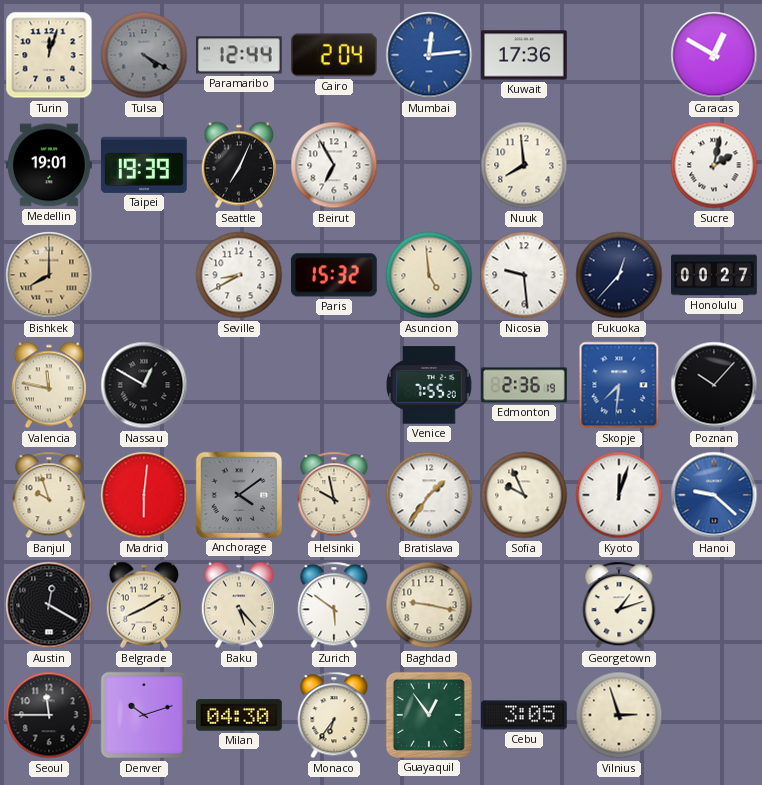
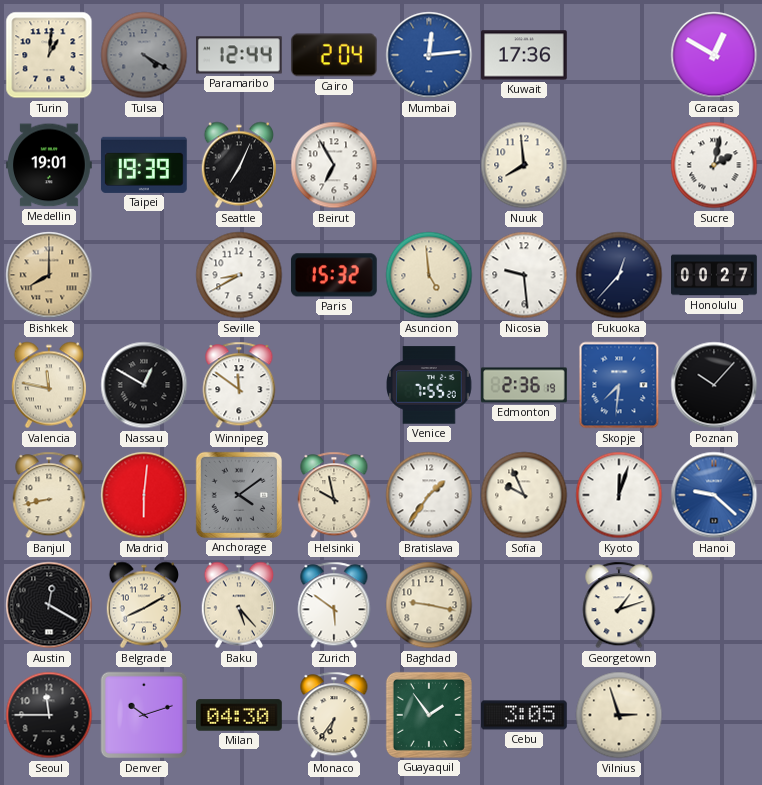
Turin: 12:03 -> 1:01
Winnipeg: none -> 11:51
Banjul: 9:57 -> 8:43
Guayaquil: 12:54 -> 1:54
